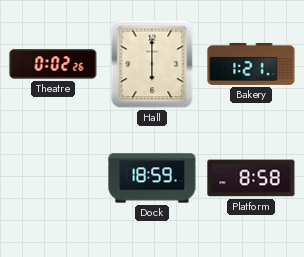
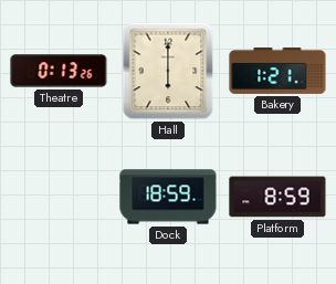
Theatre: 0:02 -> 0:13
Platform: 8:58 -> 8:59
